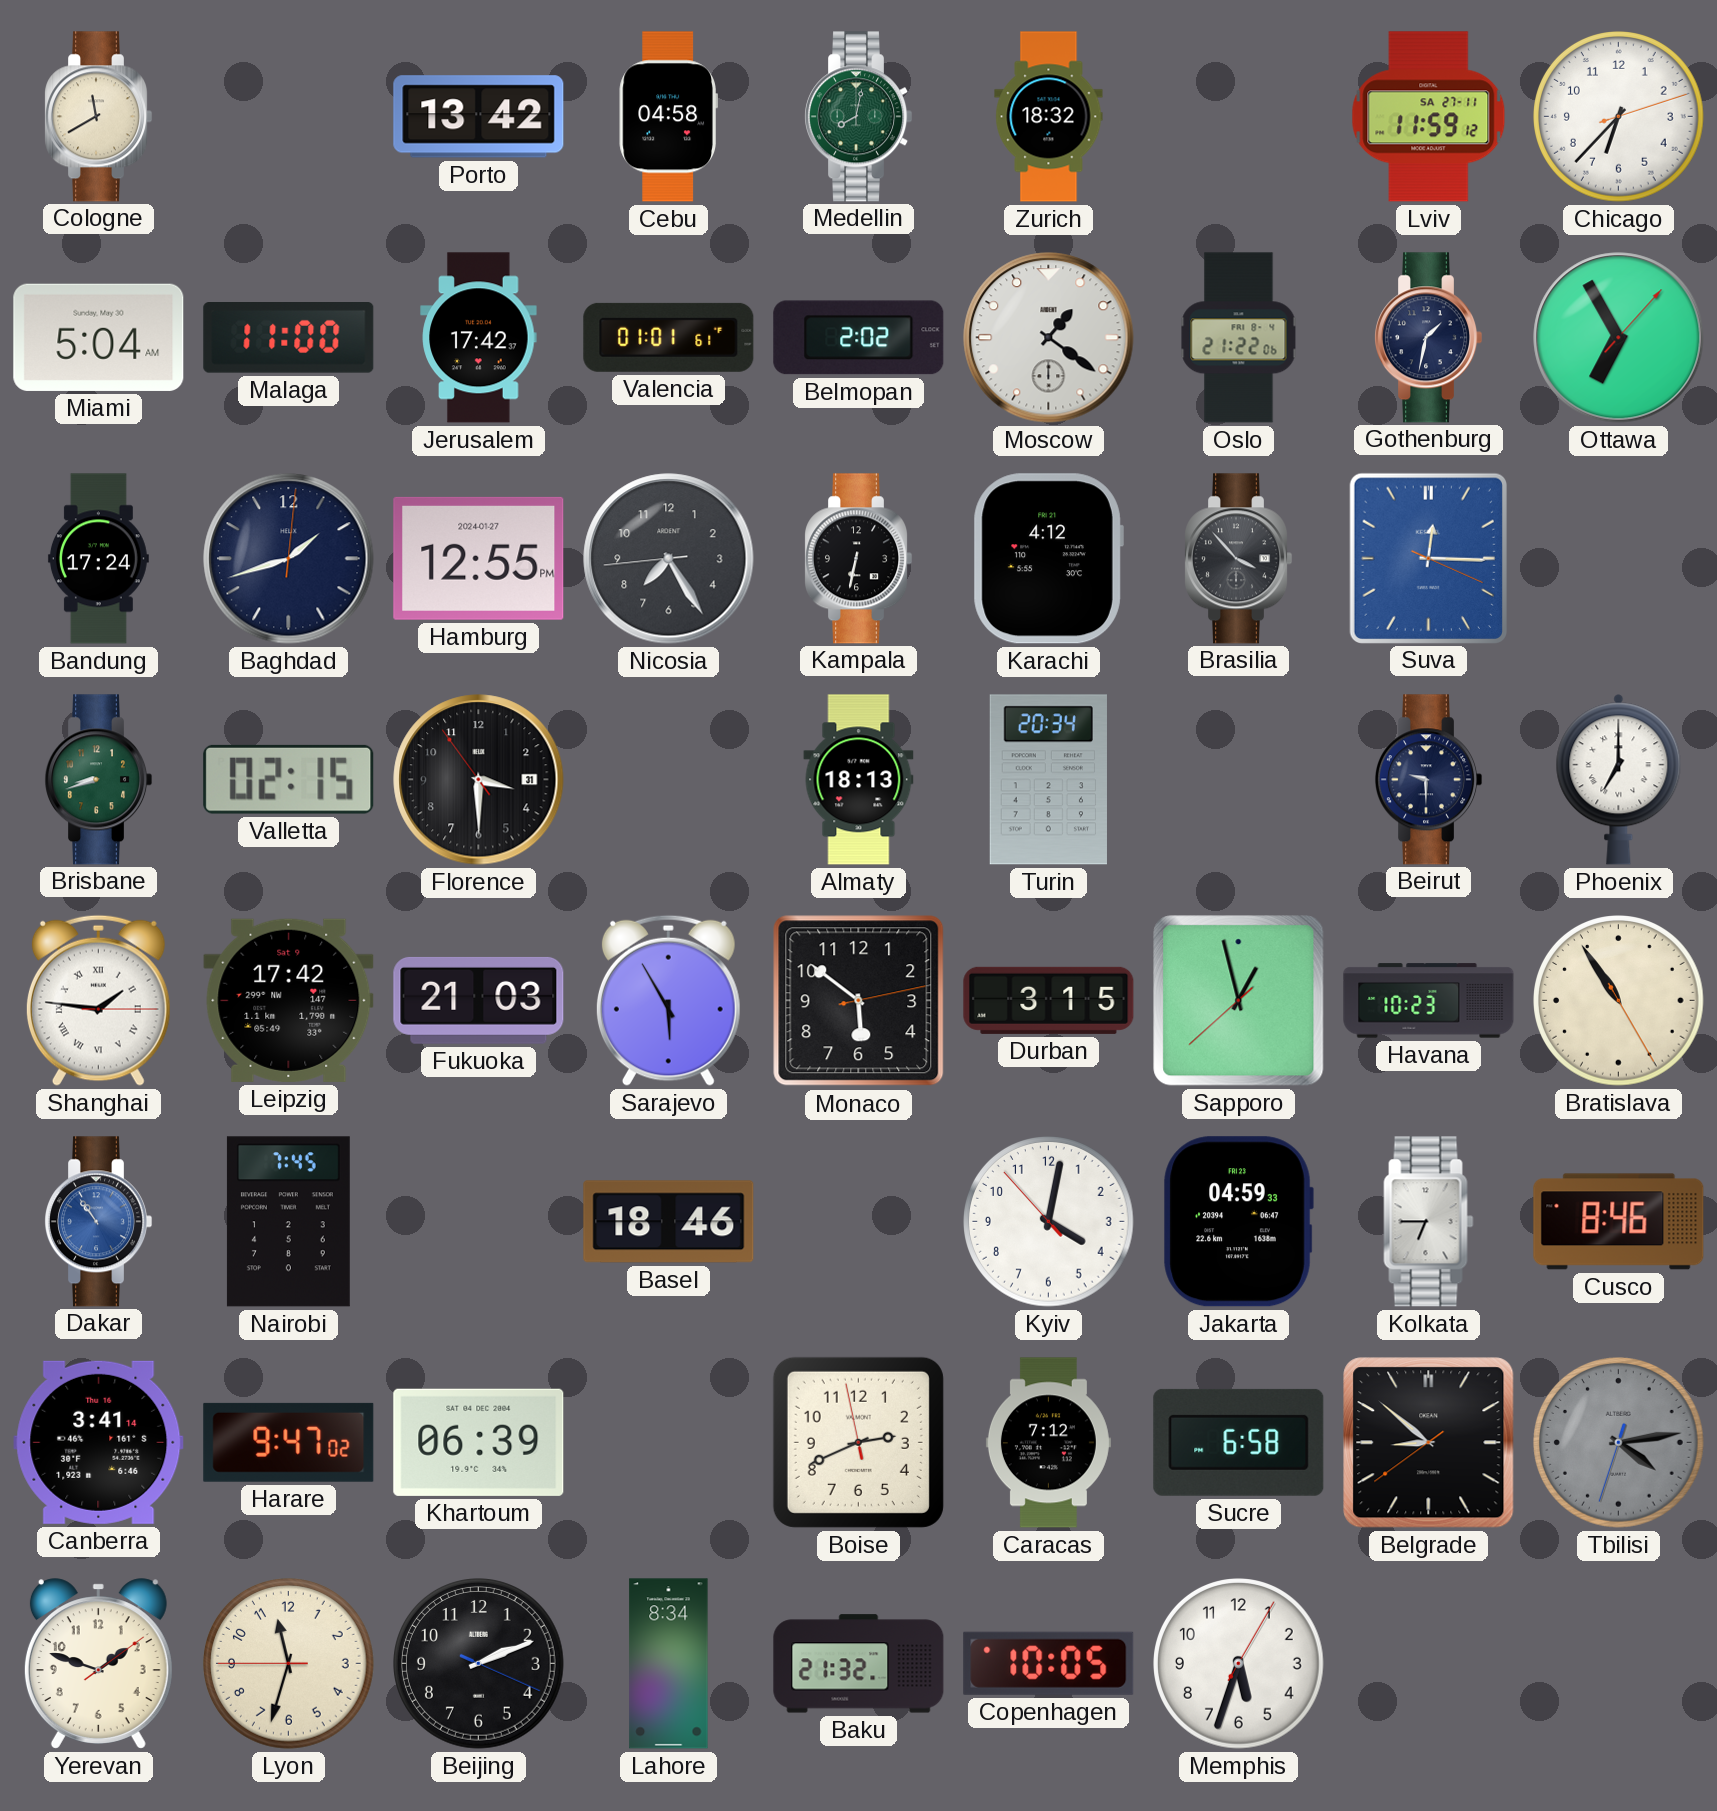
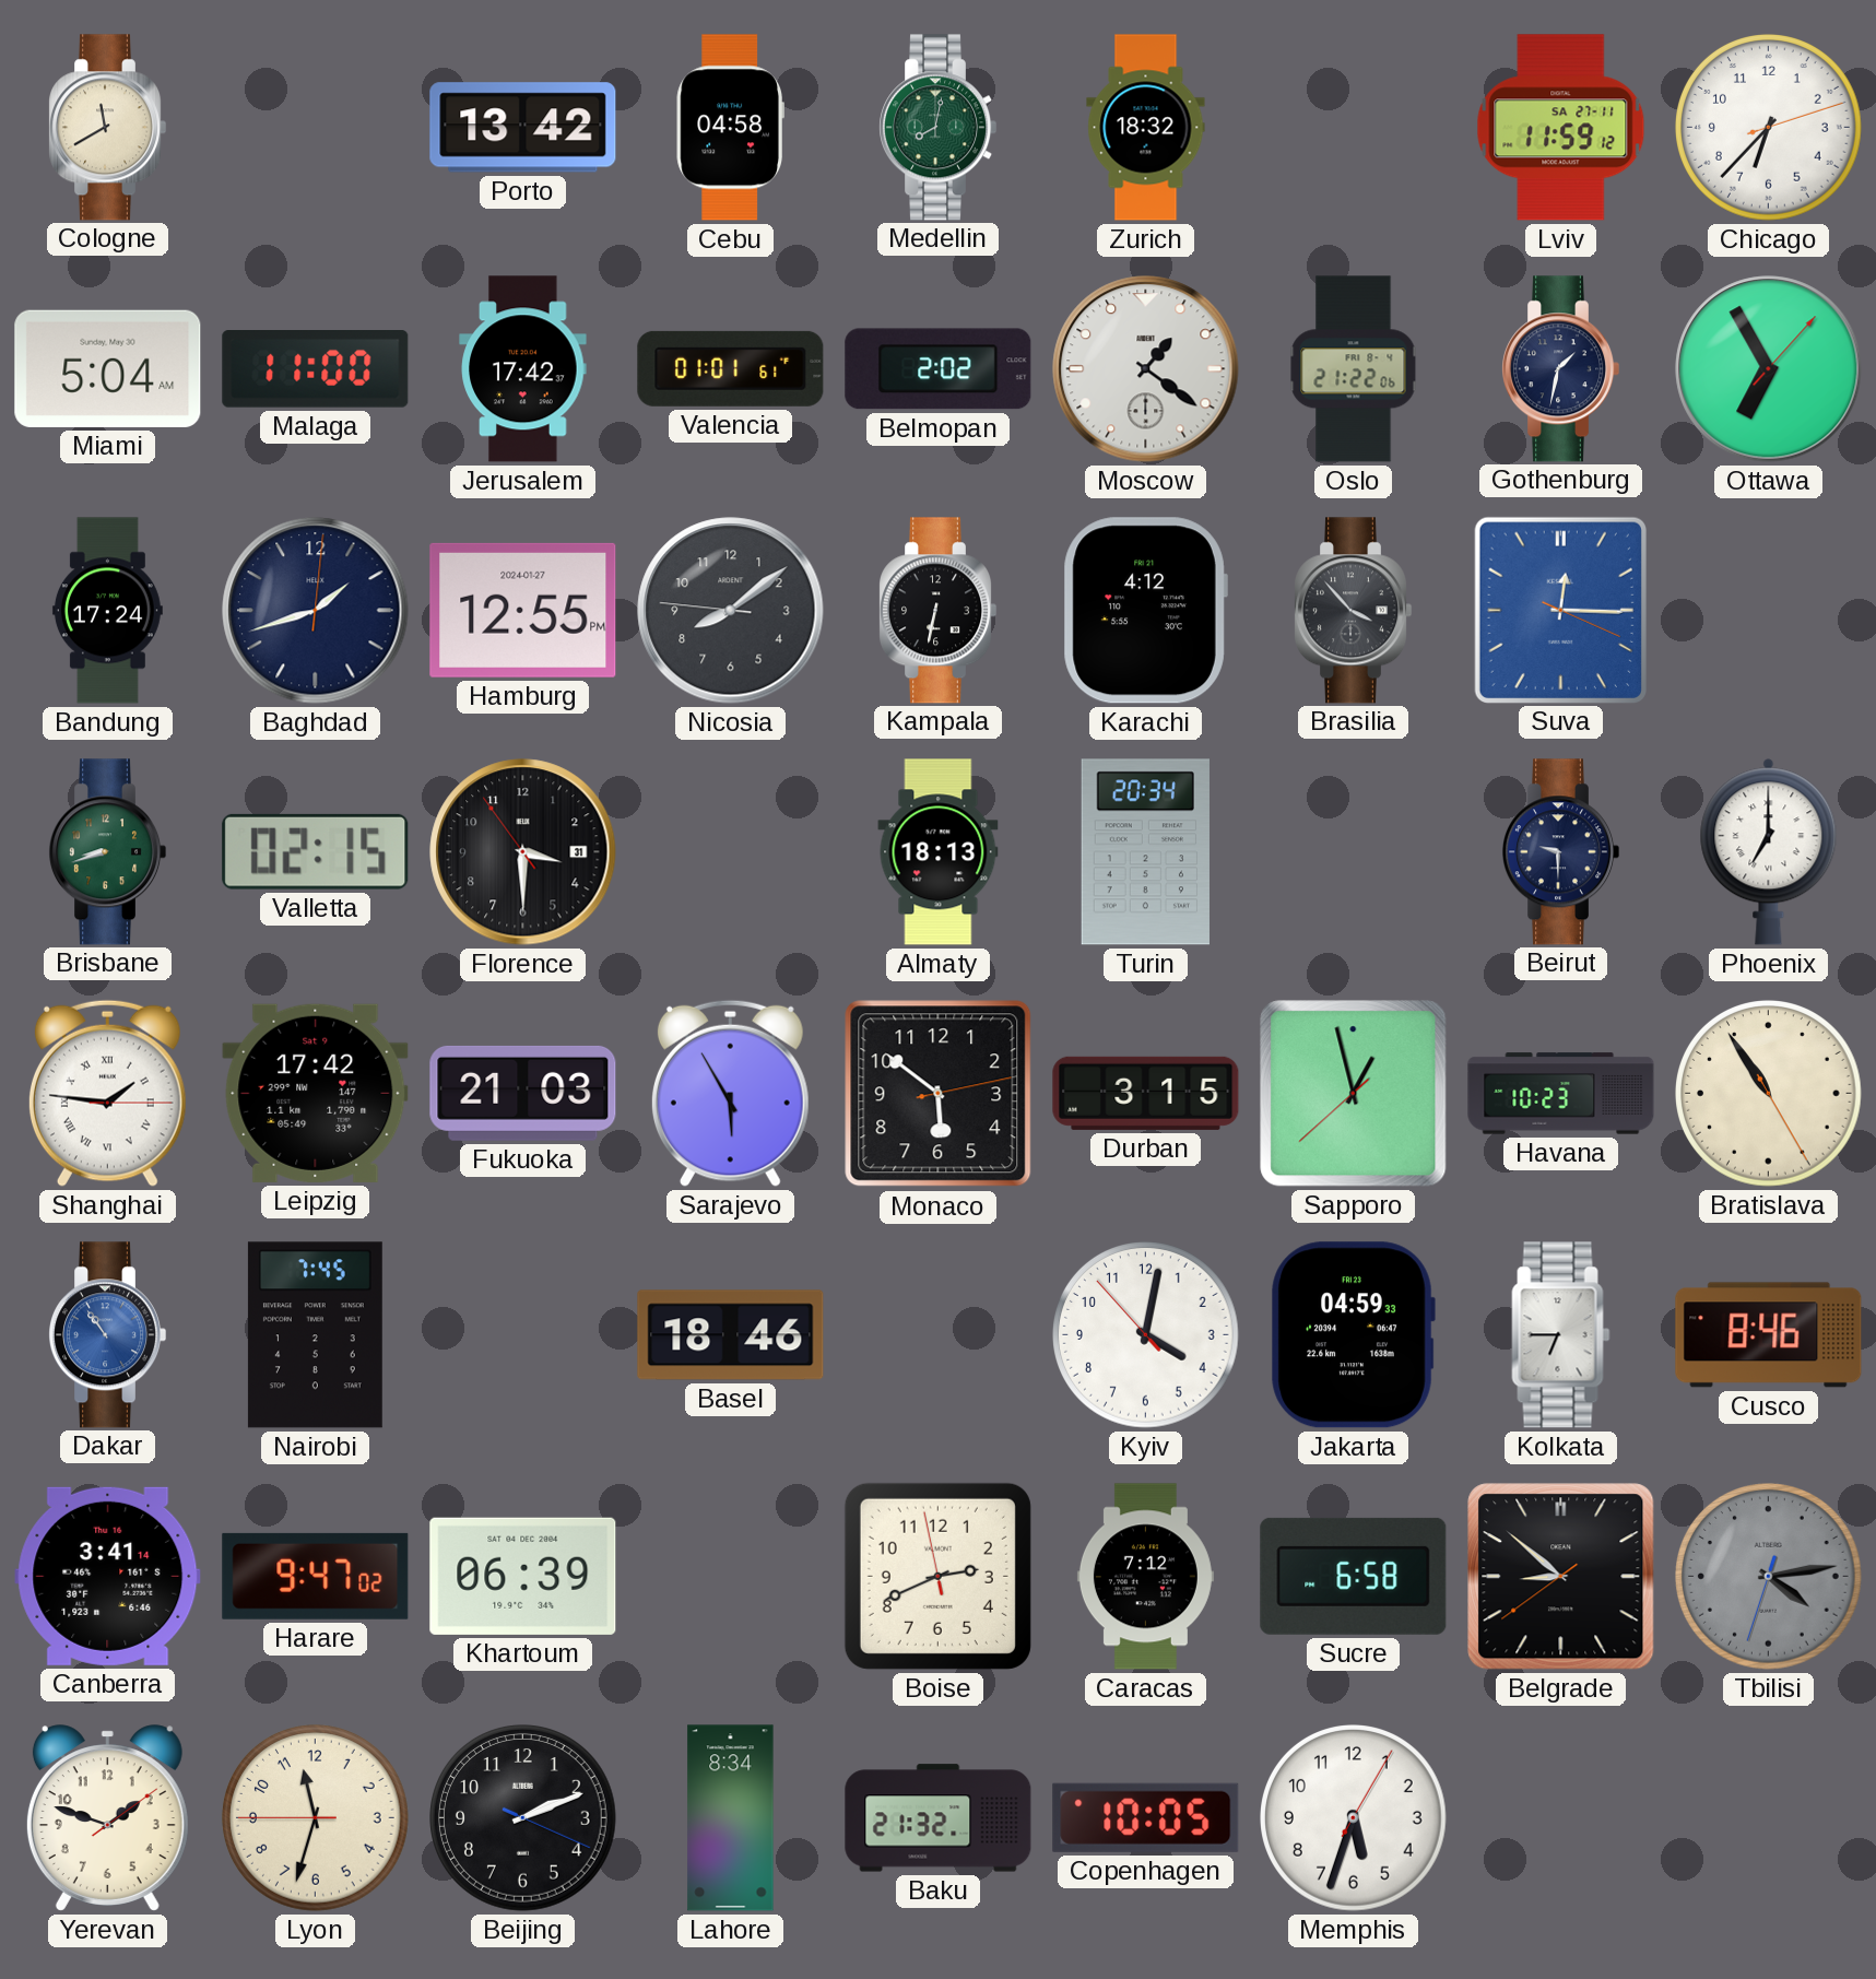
Nicosia: 7:24 -> 8:08
